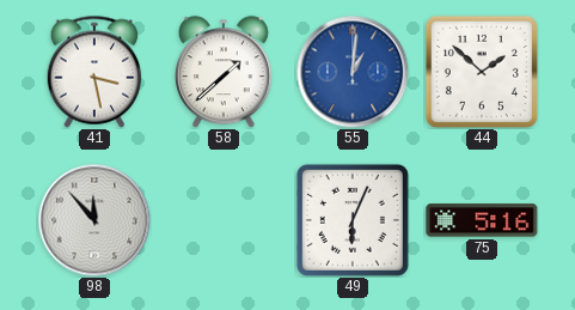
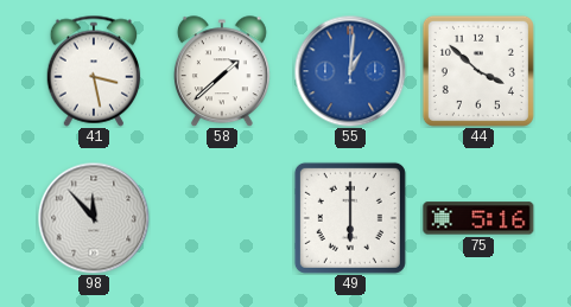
44: 1:52 -> 3:52
49: 6:04 -> 6:00
